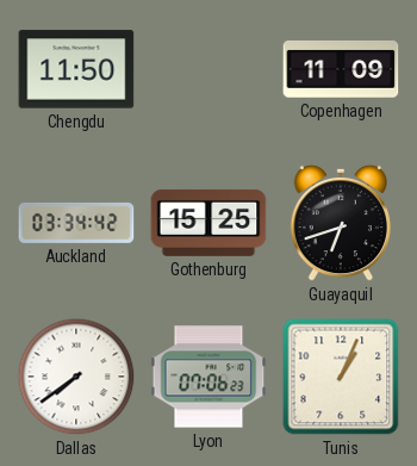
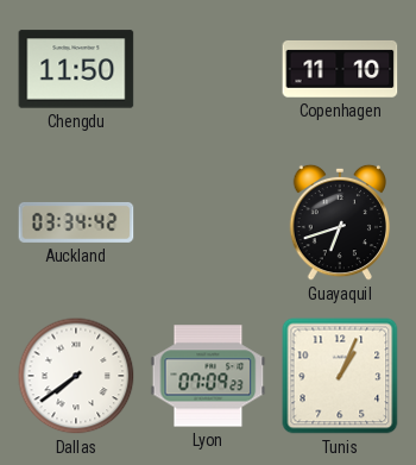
Copenhagen: 11:09 -> 11:10
Gothenburg: 15:25 -> none
Lyon: 07:06 -> 07:09
